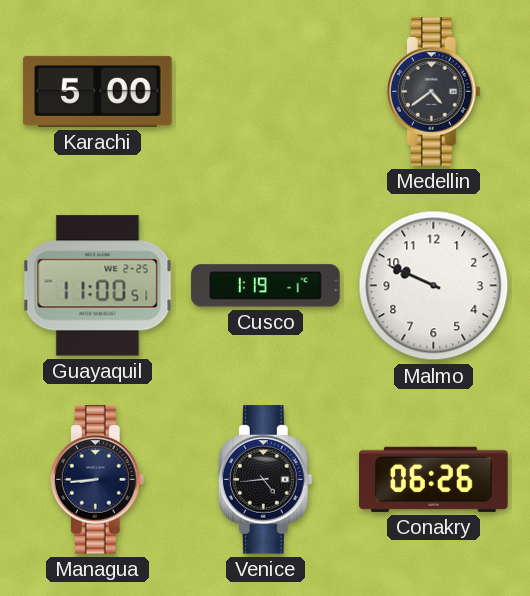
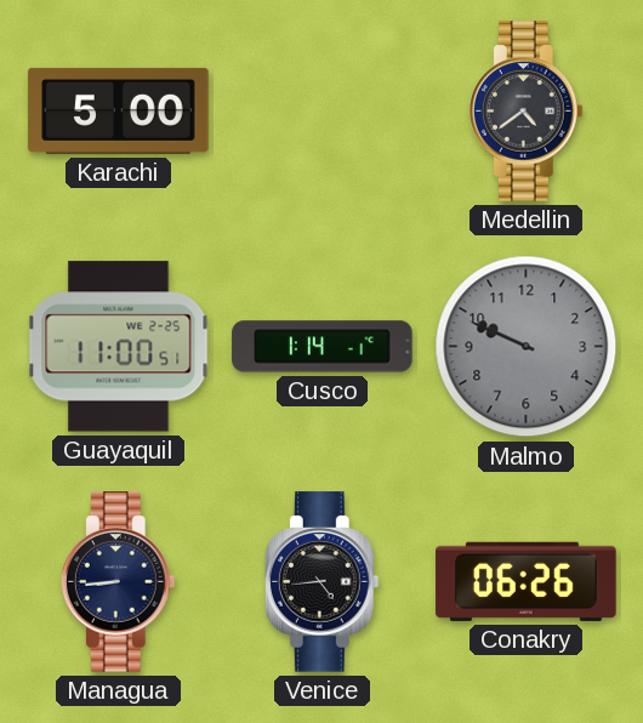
Cusco: 1:19 -> 1:14
Malmo dial: white -> grey
